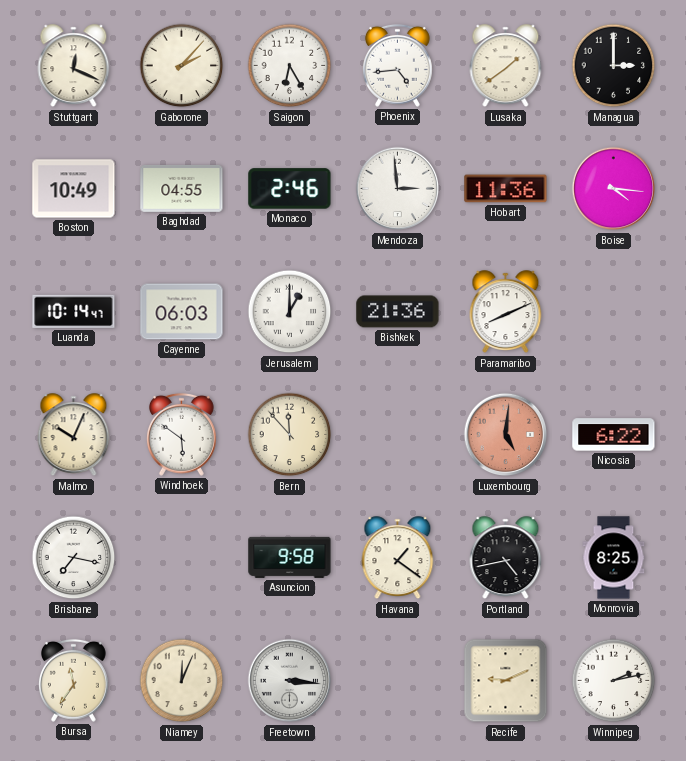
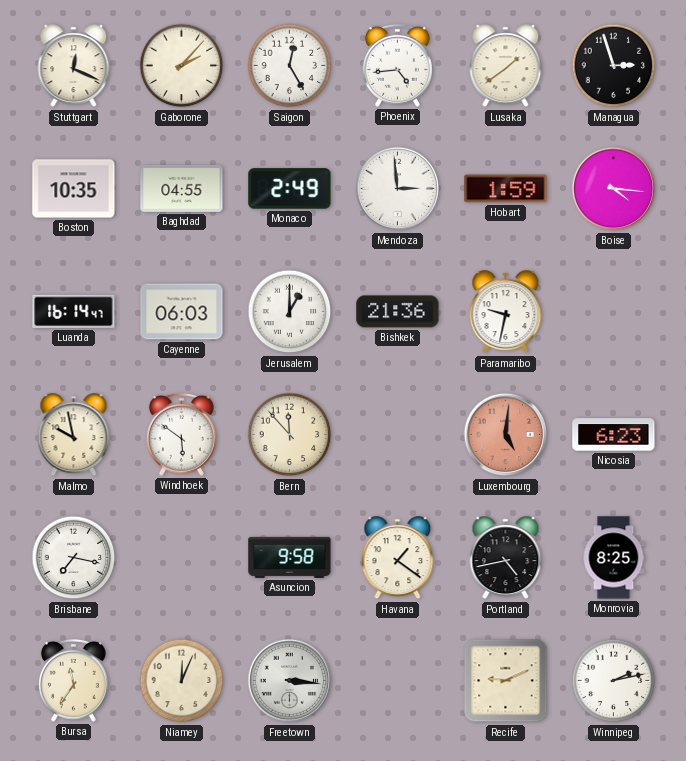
Saigon: 6:25 -> 12:25
Managua: 3:00 -> 2:57
Boston: 10:49 -> 10:35
Monaco: 2:46 -> 2:49
Hobart: 11:36 -> 1:59
Luanda: 10:14 -> 16:14
Paramaribo: 8:11 -> 9:32
Malmo: 10:04 -> 9:58
Nicosia: 6:22 -> 6:23
